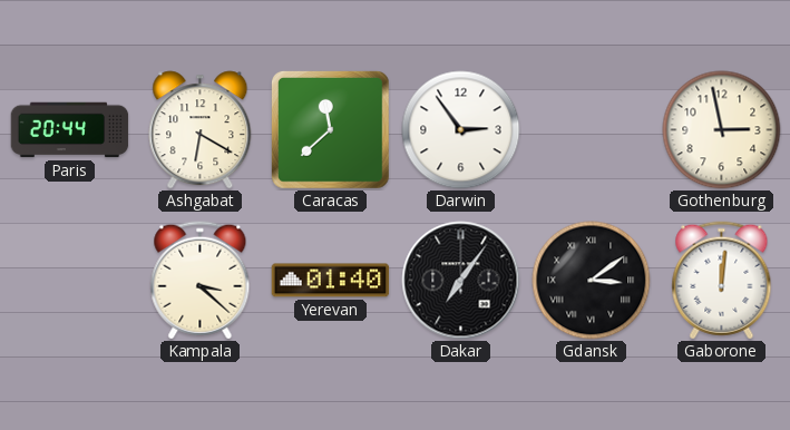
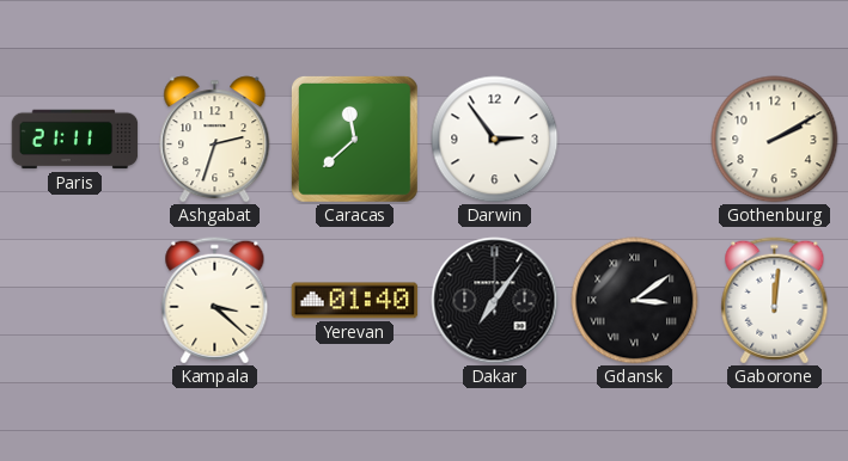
Paris: 20:44 -> 21:11
Ashgabat: 6:20 -> 2:33
Gothenburg: 2:58 -> 2:10
